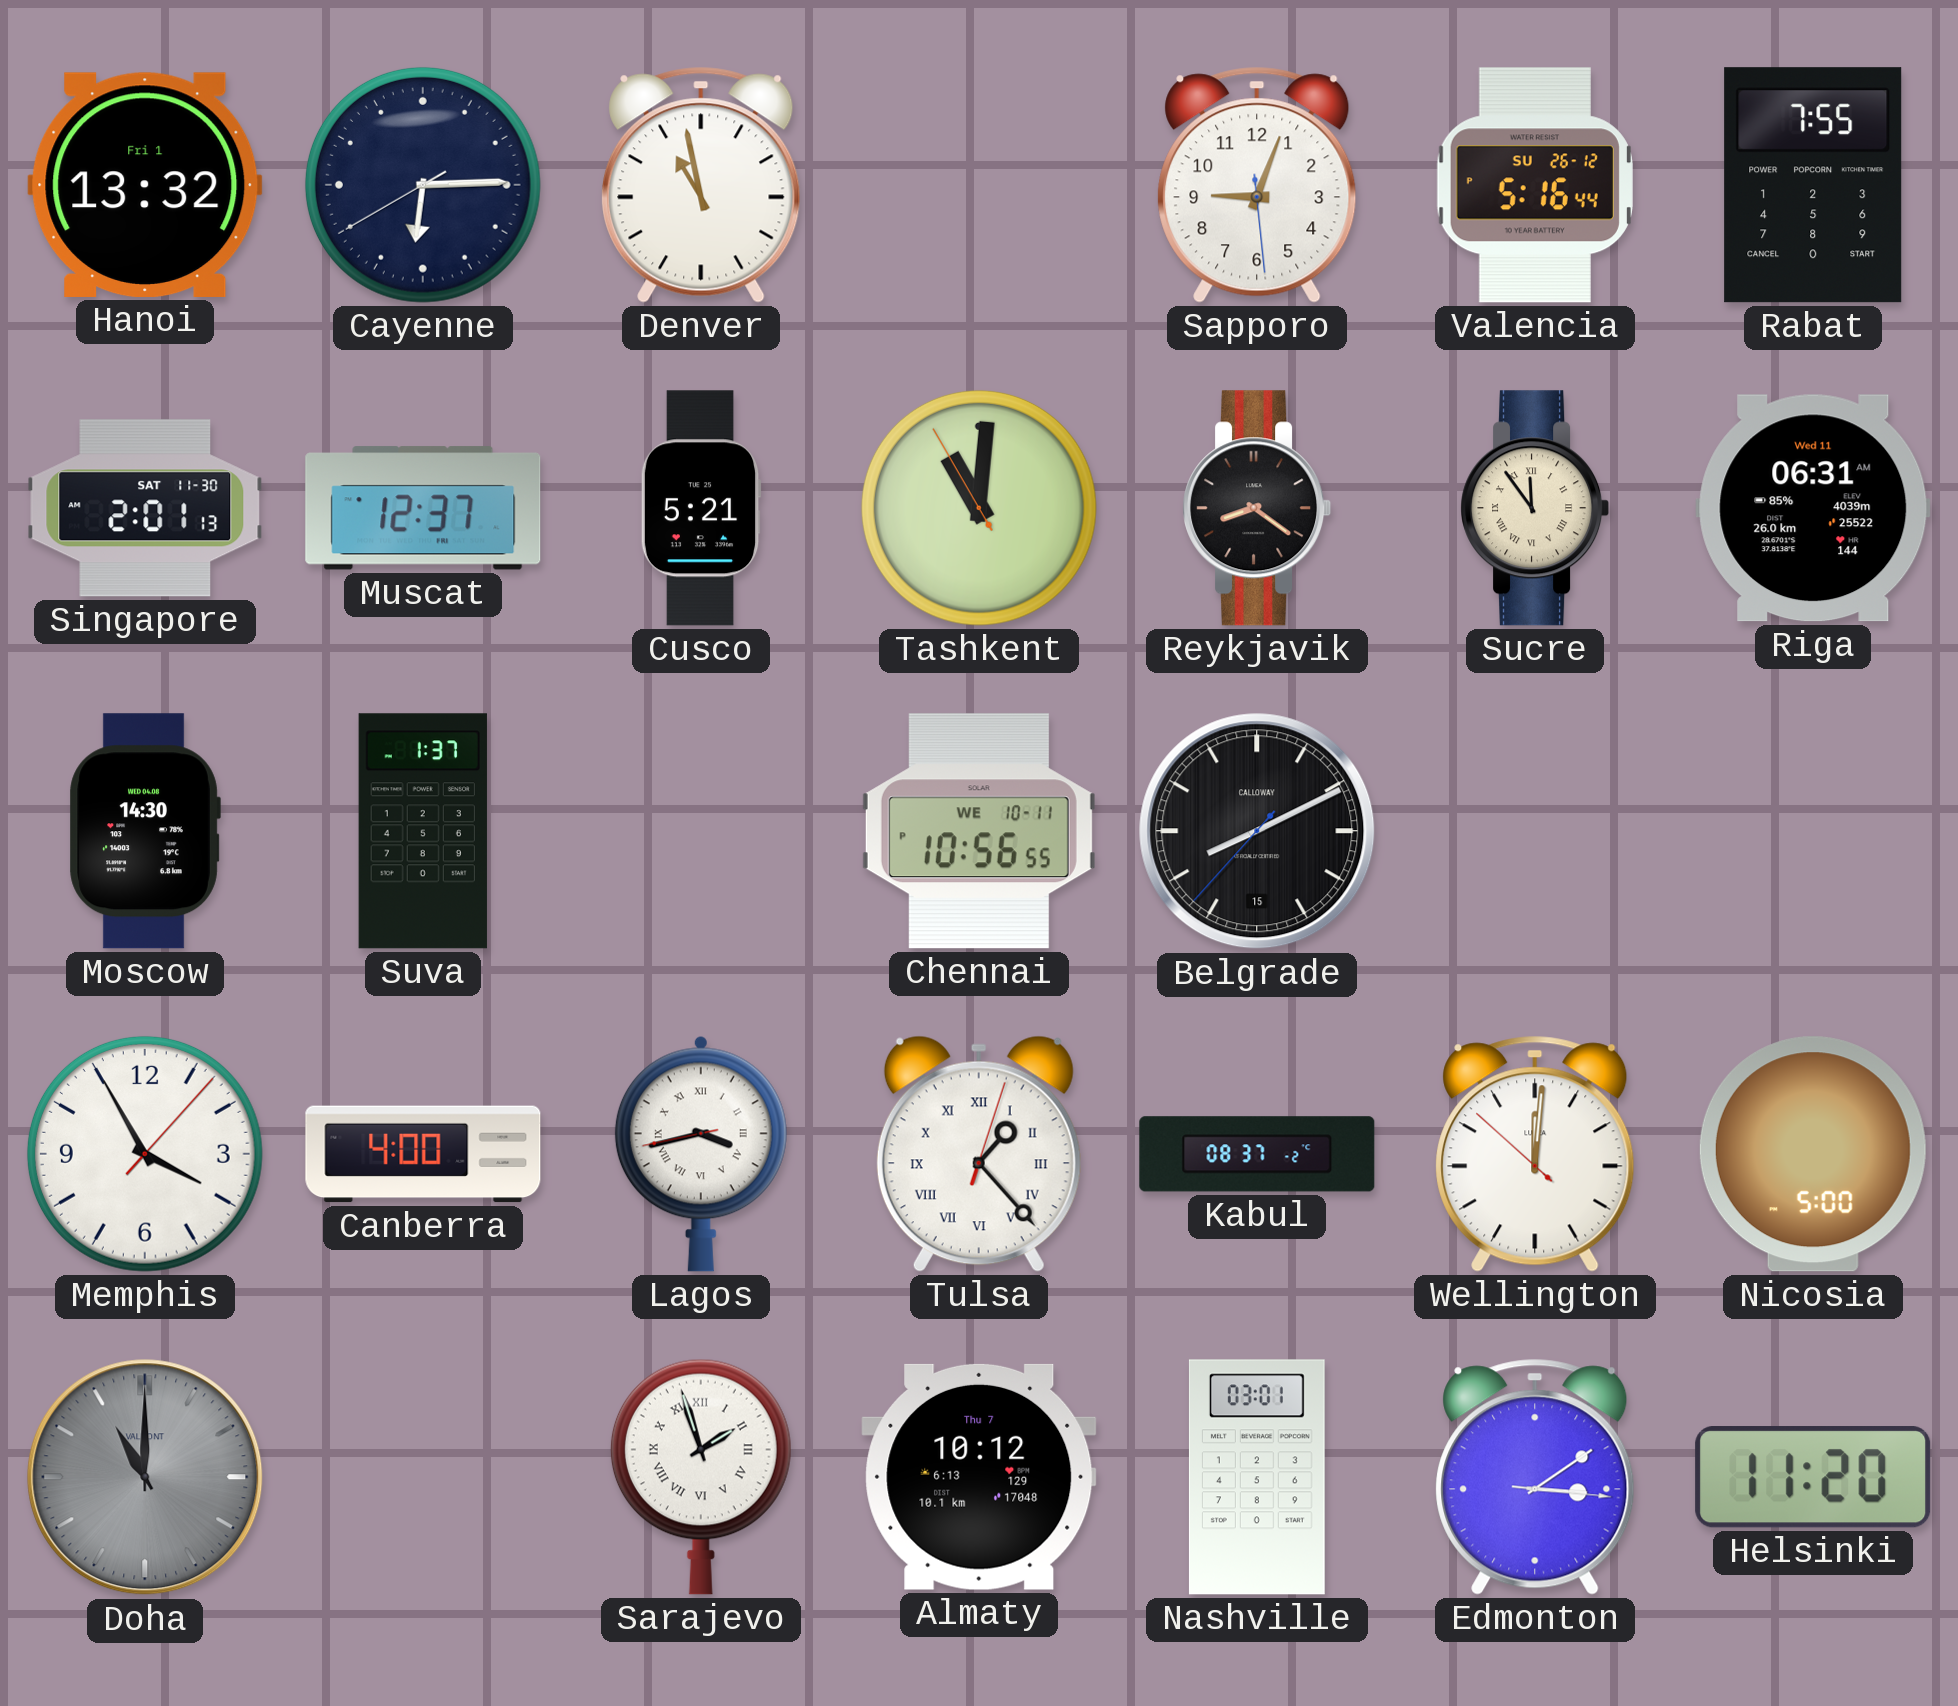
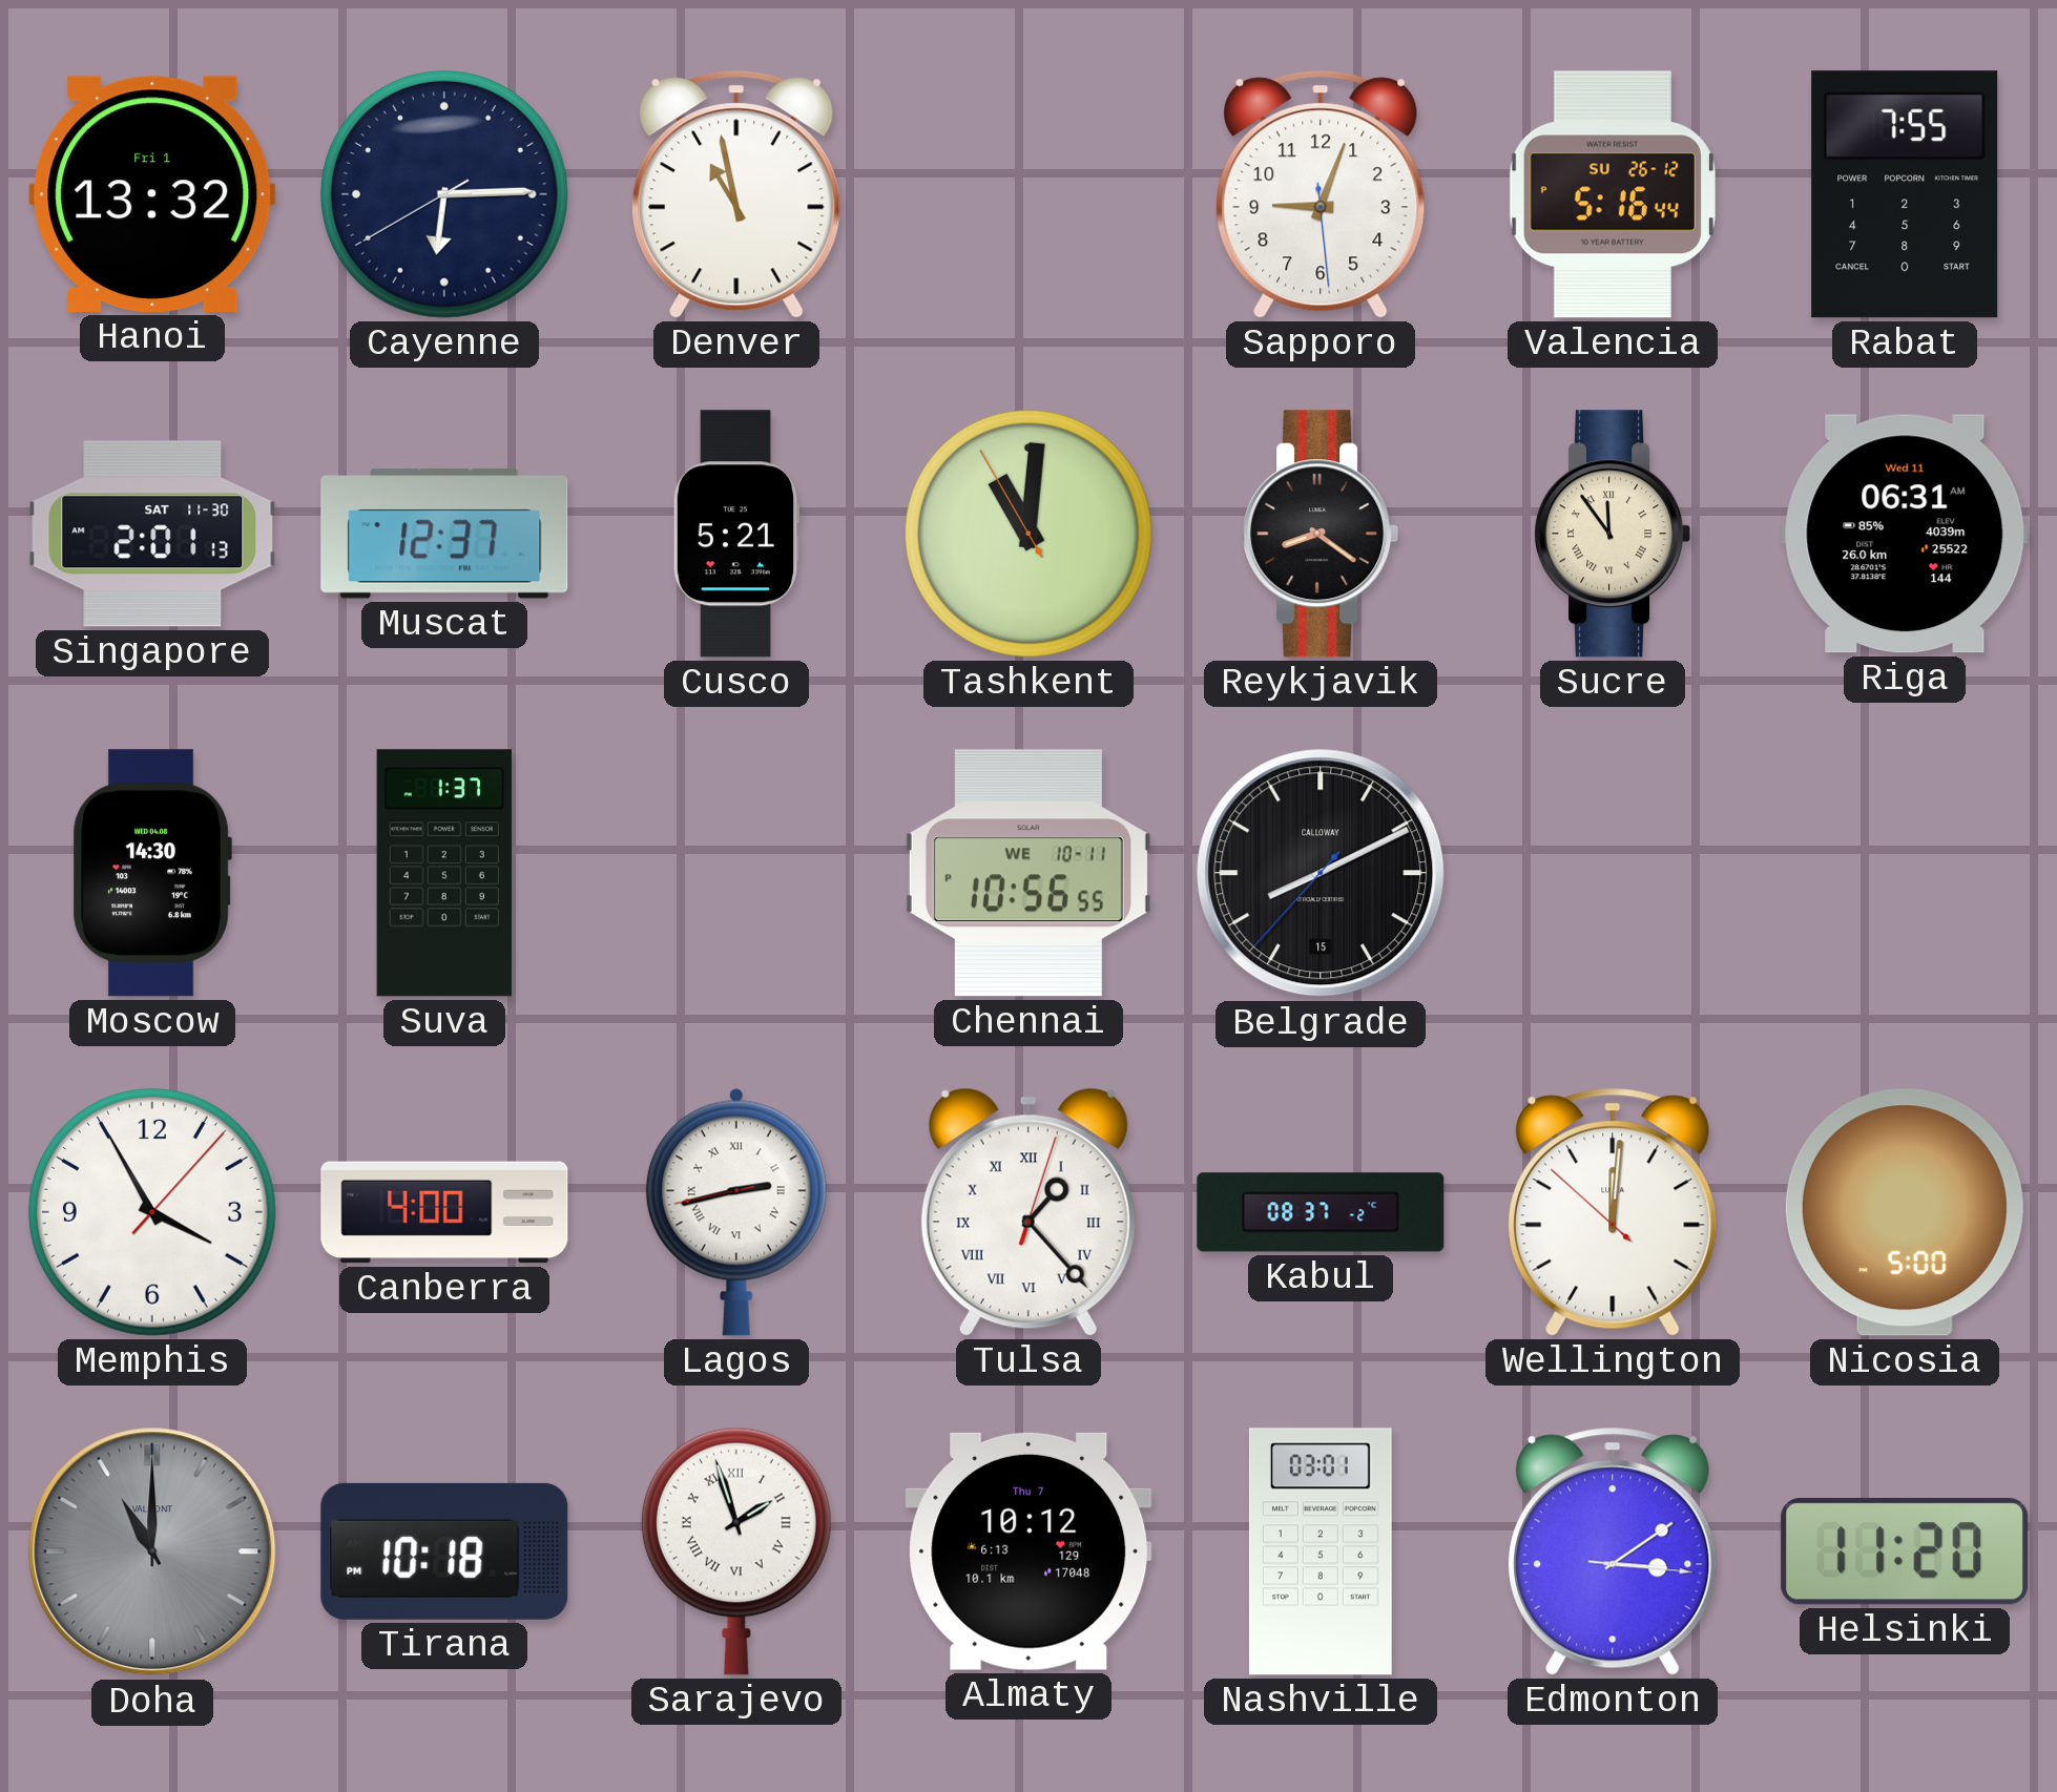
Lagos: 3:42 -> 2:42
Tirana: none -> 10:18
